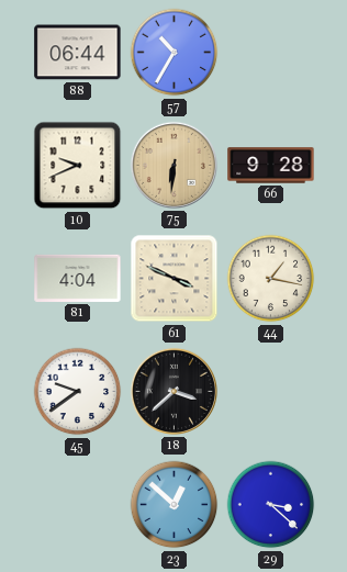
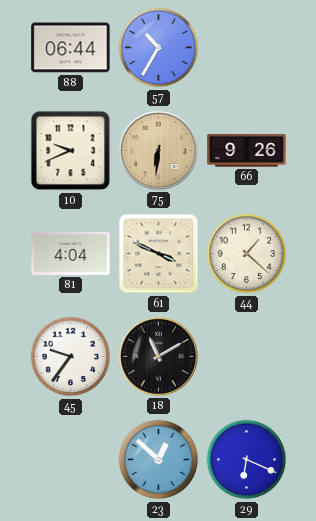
66: 9:28 -> 9:26
44: 1:17 -> 1:22
45: 9:39 -> 9:36
18: 3:38 -> 11:10
29: 3:22 -> 6:19
